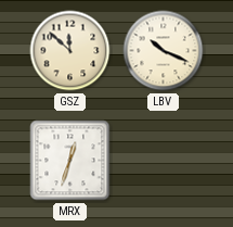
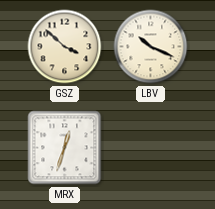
GSZ: 11:52 -> 3:52
